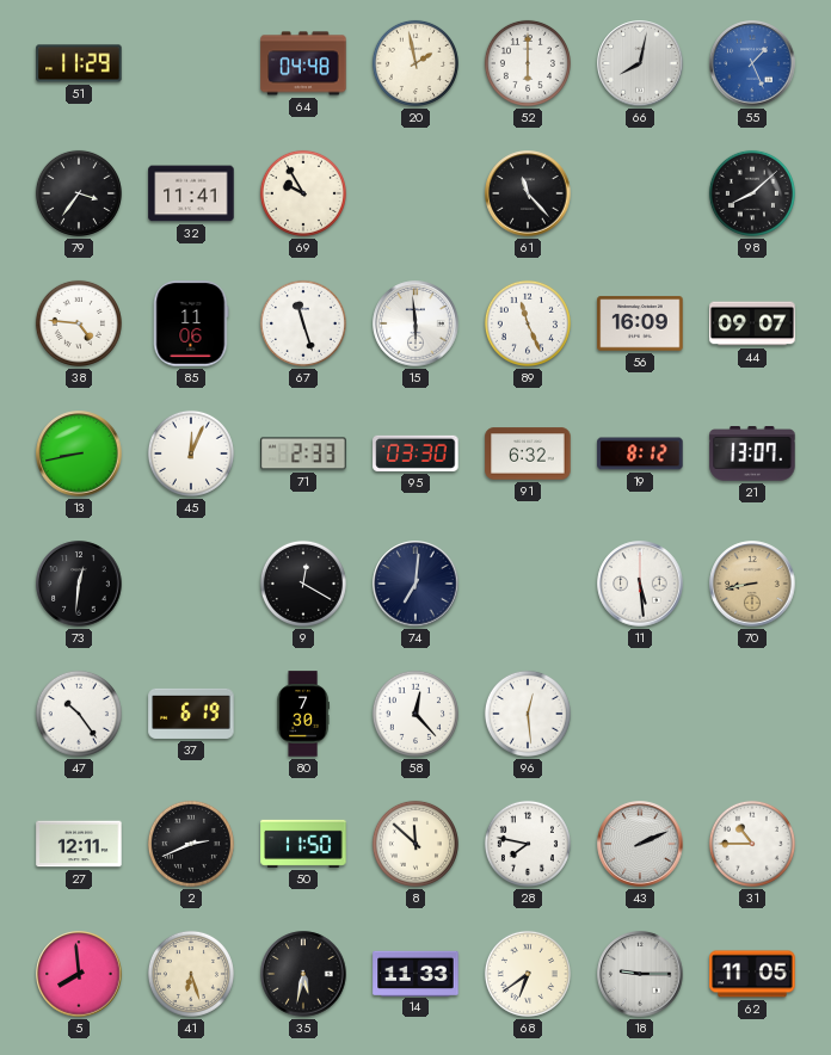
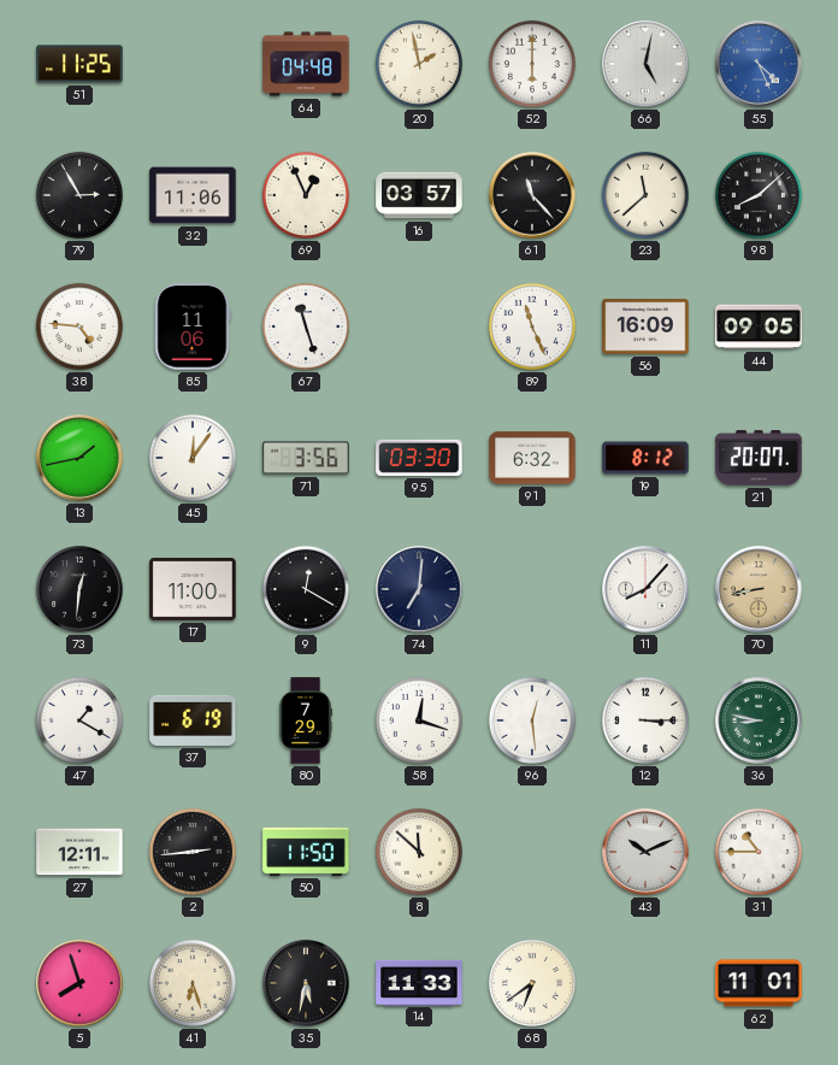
51: 11:29 -> 11:25
66: 8:02 -> 5:02
55: 1:26 -> 4:26
79: 3:36 -> 2:55
32: 11:41 -> 11:06
69: 9:55 -> 12:56
16: none -> 03:57
23: none -> 11:38
15: 5:59 -> none
44: 09:07 -> 09:05
13: 8:43 -> 1:43
45: 12:04 -> 12:06
71: 2:33 -> 3:56
21: 13:07 -> 20:07
17: none -> 11:00
11: 5:29 -> 8:07
47: 10:24 -> 1:20
80: 7:30 -> 7:29
58: 12:23 -> 12:18
12: none -> 3:15
36: none -> 8:47
2: 2:41 -> 2:44
28: 7:47 -> none
43: 2:11 -> 10:11
5: 7:59 -> 7:57
18: 9:15 -> none
62: 11:05 -> 11:01
